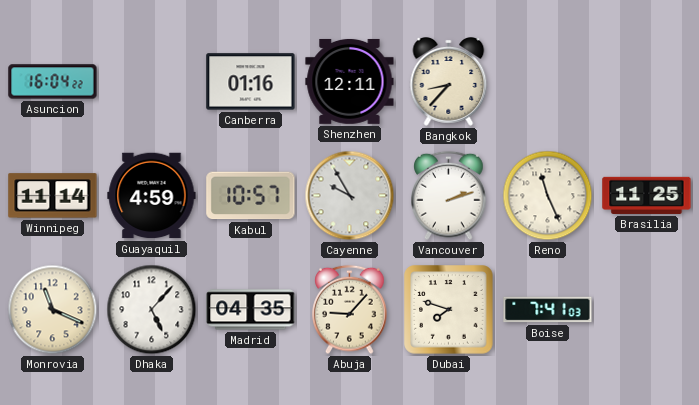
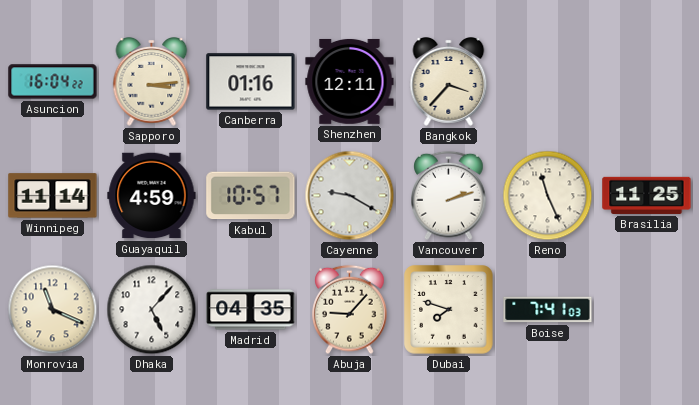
Sapporo: none -> 3:14
Bangkok: 8:37 -> 3:37
Cayenne: 9:55 -> 9:20
